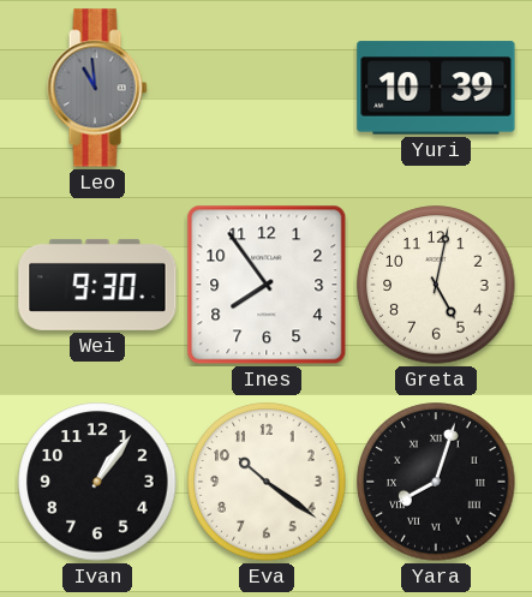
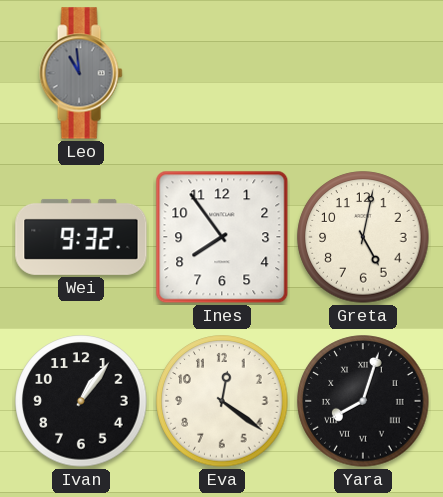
Yuri: 10:39 -> none
Wei: 9:30 -> 9:32
Eva: 10:21 -> 12:21
